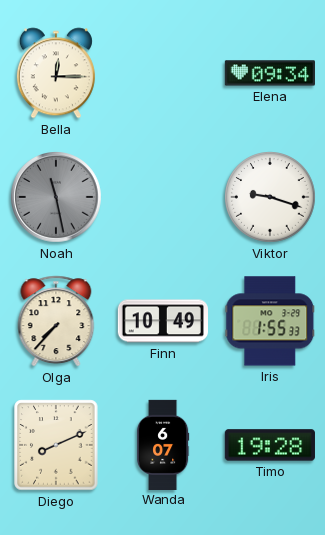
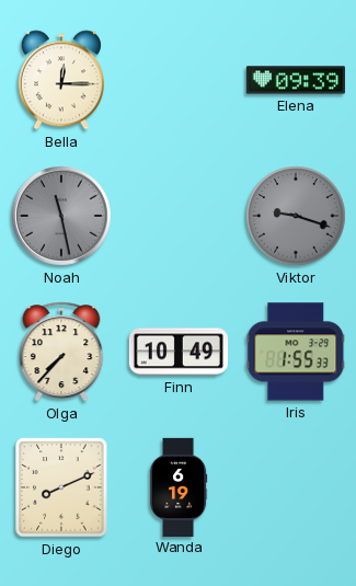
Elena: 09:34 -> 09:39
Viktor dial: white -> grey
Wanda: 6:07 -> 6:19
Timo: 19:28 -> none
